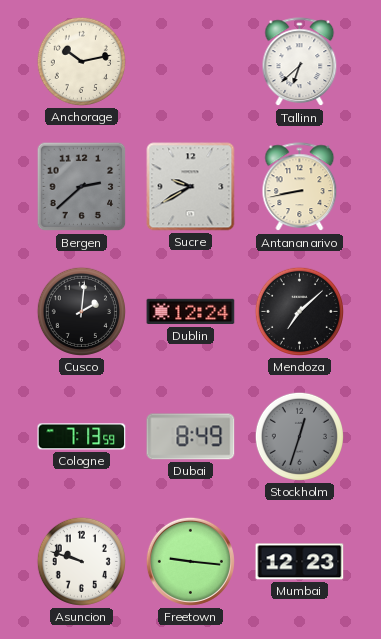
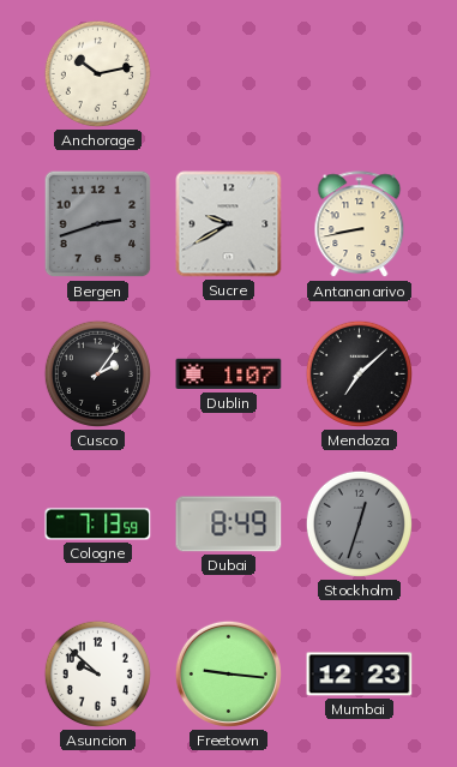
Tallinn: 6:38 -> none
Bergen: 2:38 -> 2:42
Cusco: 2:01 -> 2:06
Dublin: 12:24 -> 1:07
Asuncion: 9:48 -> 9:52
